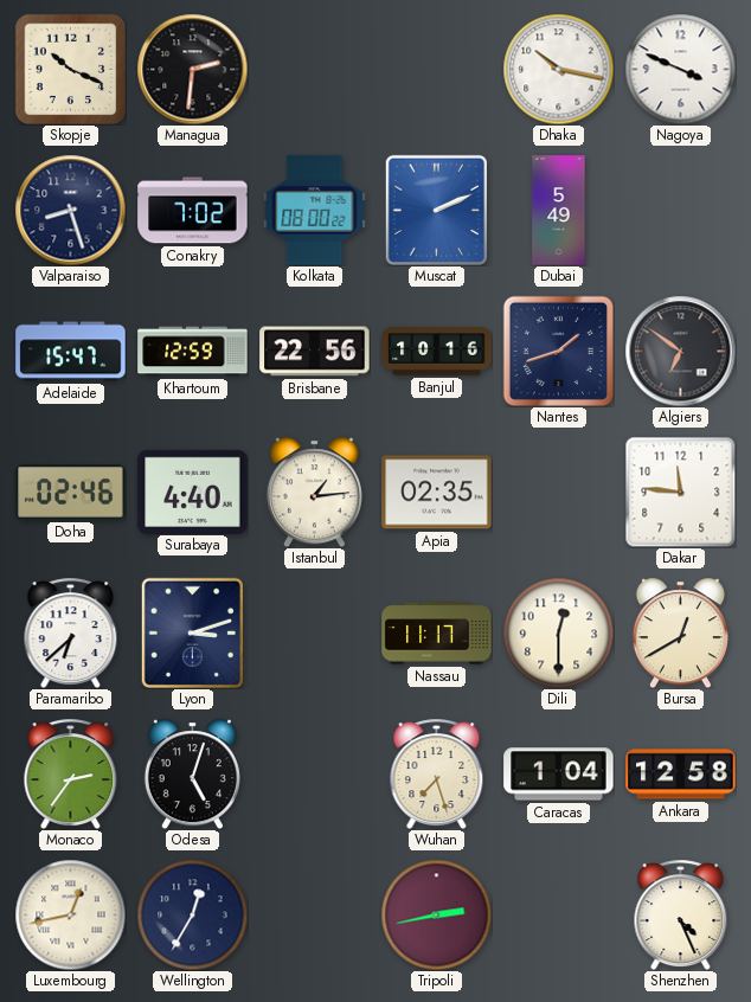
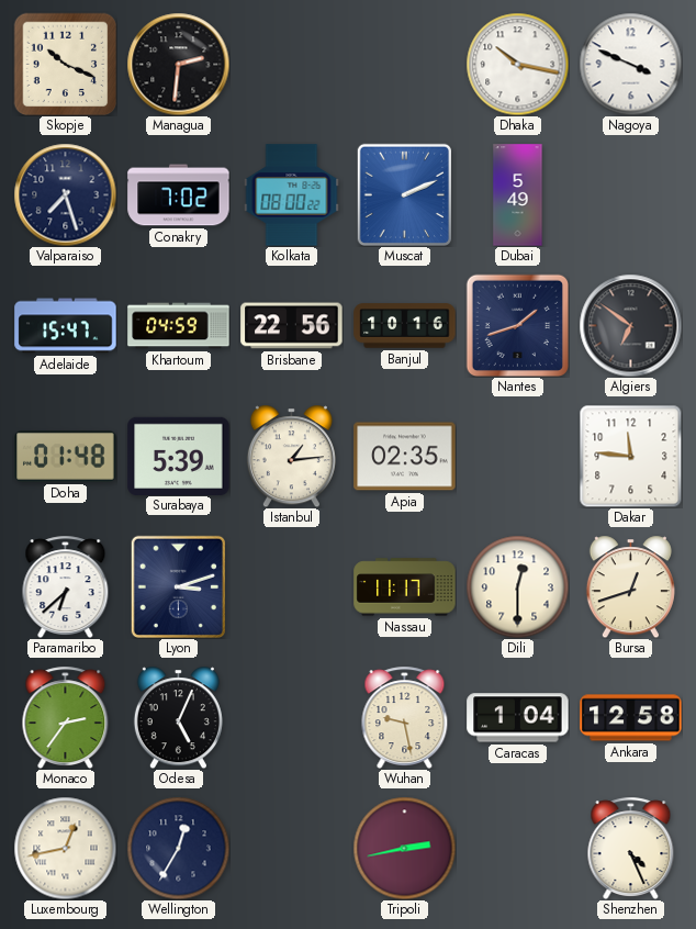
Valparaiso: 8:27 -> 7:27
Khartoum: 12:59 -> 04:59
Doha: 02:46 -> 01:48
Surabaya: 4:40 -> 5:39
Bursa: 12:40 -> 12:42
Odesa: 5:03 -> 5:04
Wuhan: 7:27 -> 9:28
